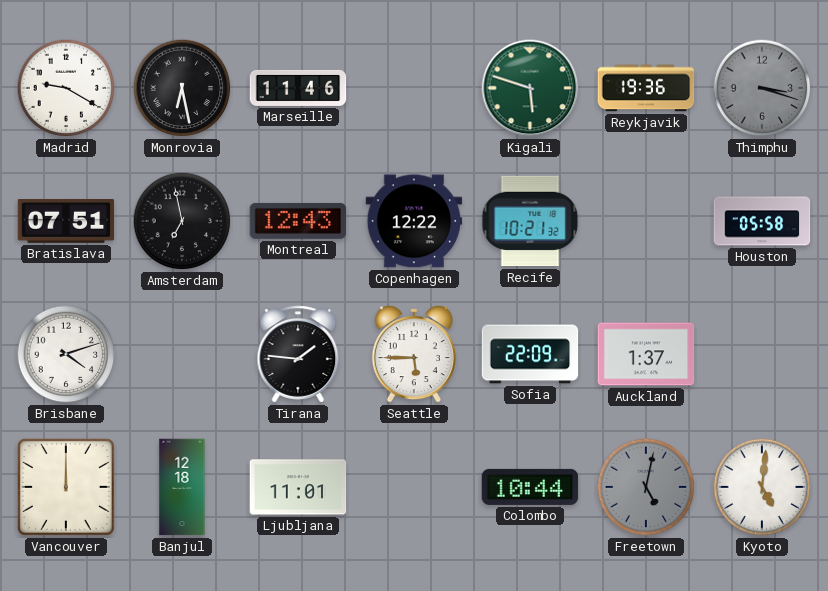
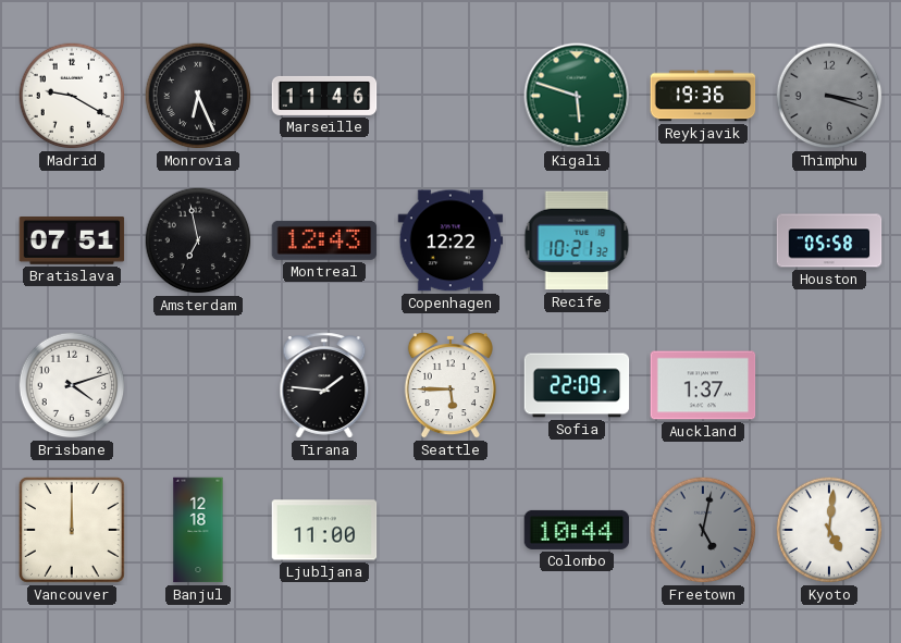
Monrovia: 6:28 -> 6:26
Ljubljana: 11:01 -> 11:00
